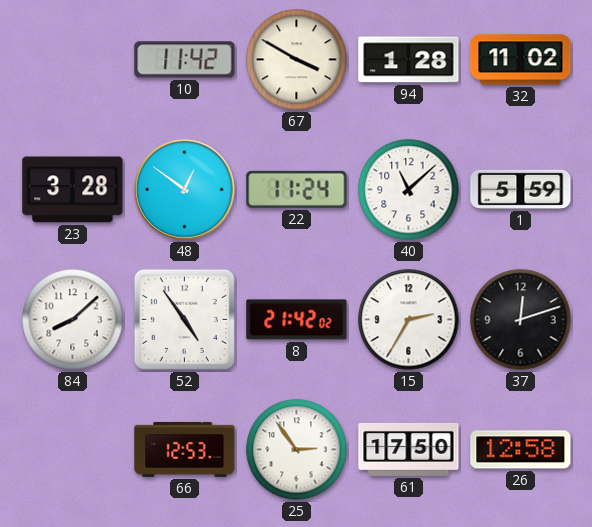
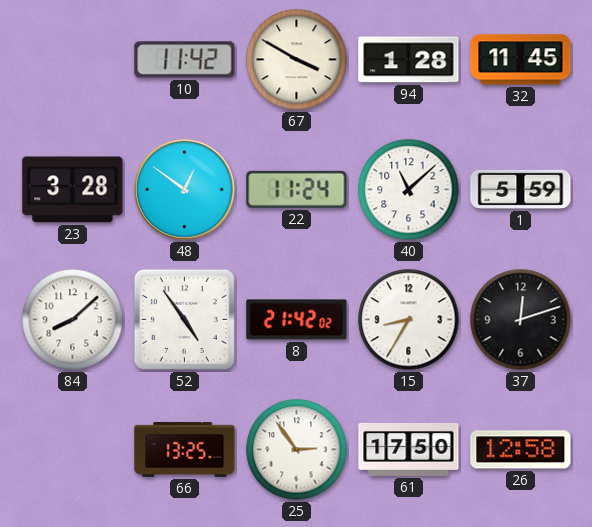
32: 11:02 -> 11:45
15: 2:35 -> 8:35
66: 12:53 -> 13:25
